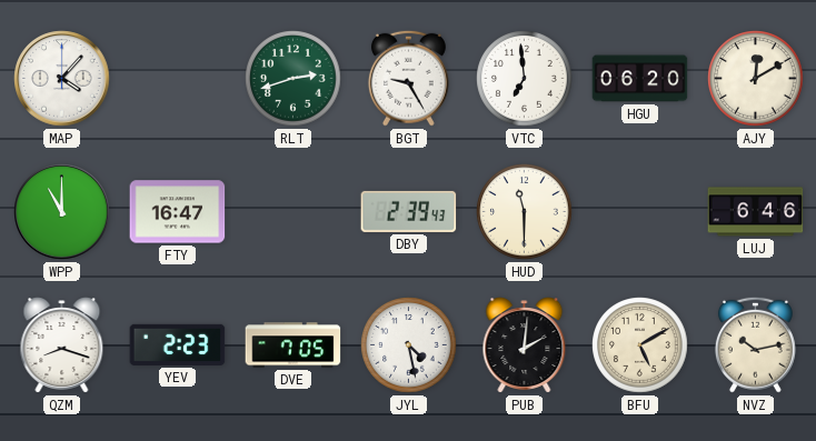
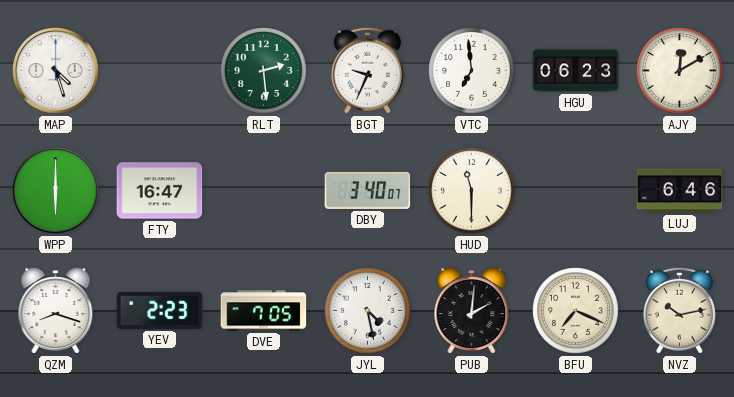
MAP: 4:07 -> 4:27
RLT: 2:42 -> 2:29
BGT: 9:25 -> 9:34
HGU: 06:20 -> 06:23
WPP: 11:00 -> 6:00
DBY: 2:39 -> 3:40
BFU: 5:10 -> 7:19
